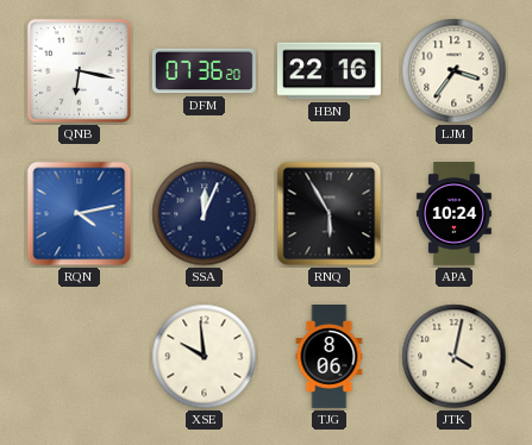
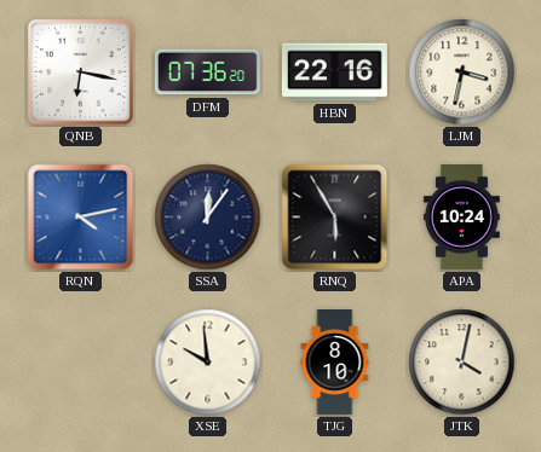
LJM: 3:36 -> 3:32
SSA: 12:04 -> 12:06
TJG: 8:06 -> 8:10
